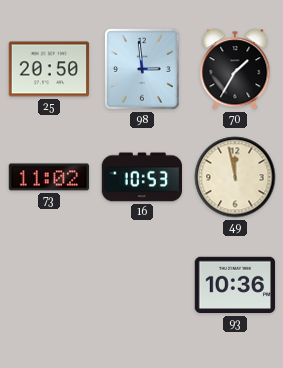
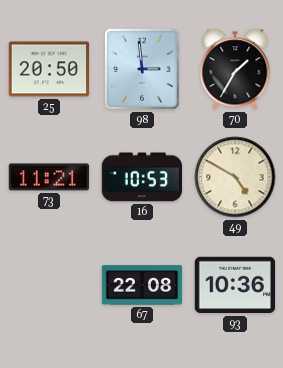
73: 11:02 -> 11:21
49: 11:58 -> 4:50
67: none -> 22:08
